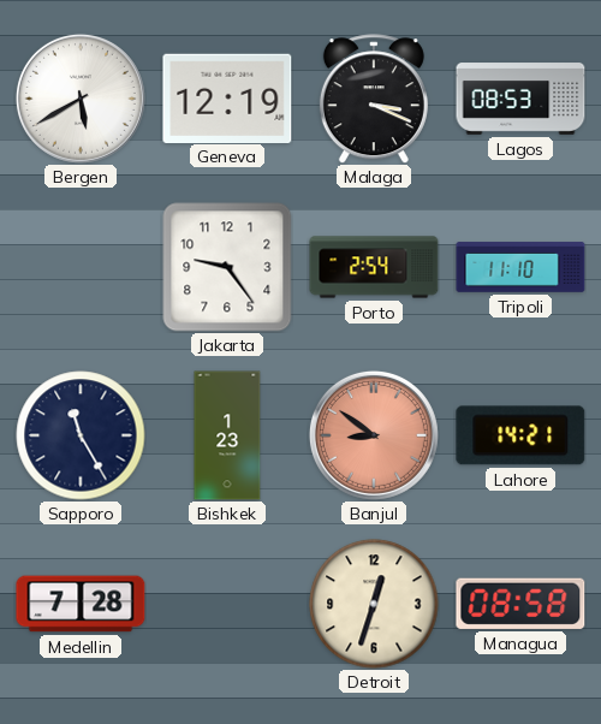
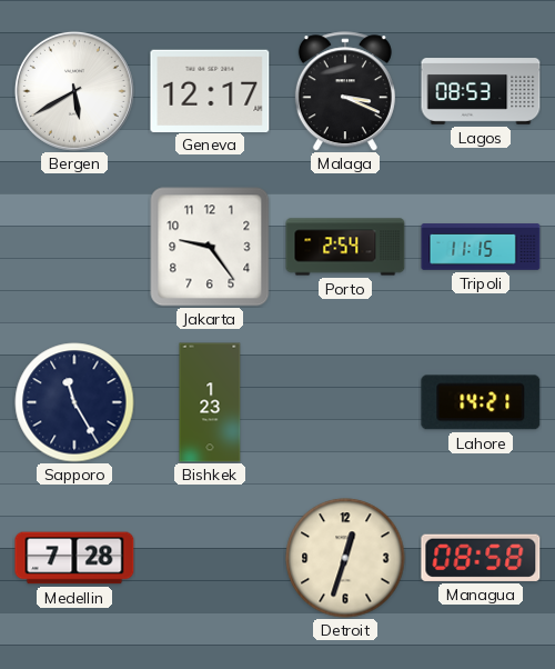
Geneva: 12:19 -> 12:17
Tripoli: 11:10 -> 11:15
Banjul: 8:51 -> none
